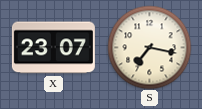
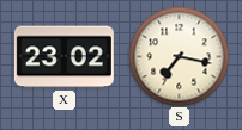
X: 23:07 -> 23:02
